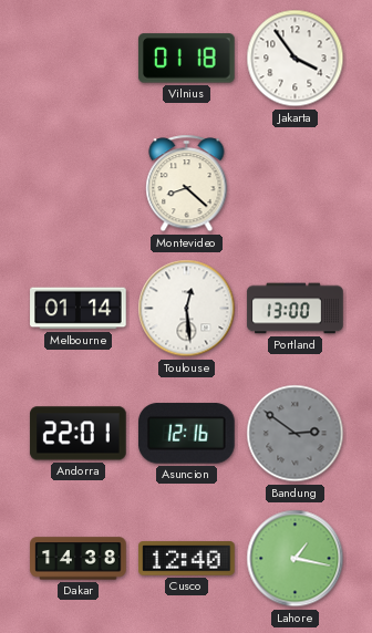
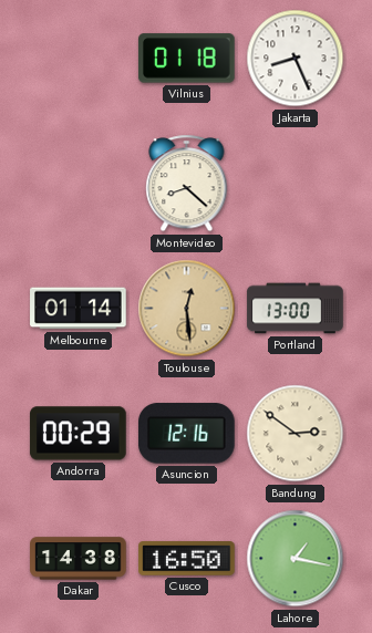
Jakarta: 3:54 -> 8:26
Toulouse dial: white -> champagne
Andorra: 22:01 -> 00:29
Bandung dial: grey -> cream
Cusco: 12:40 -> 16:50
